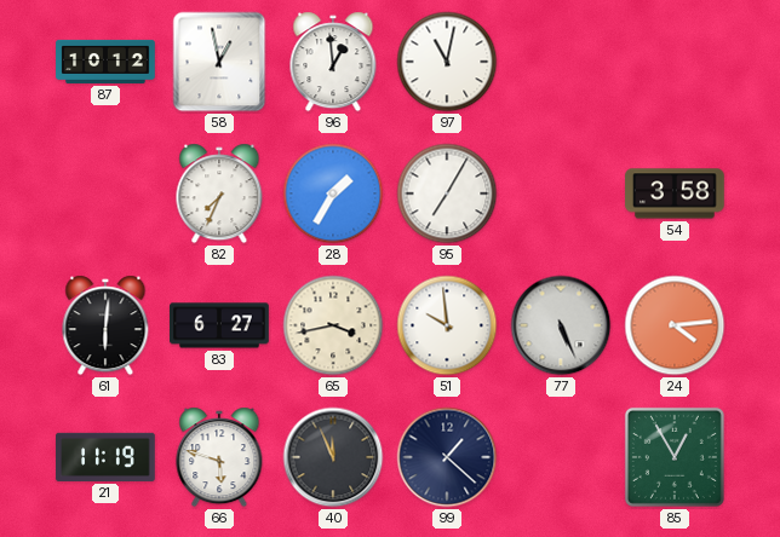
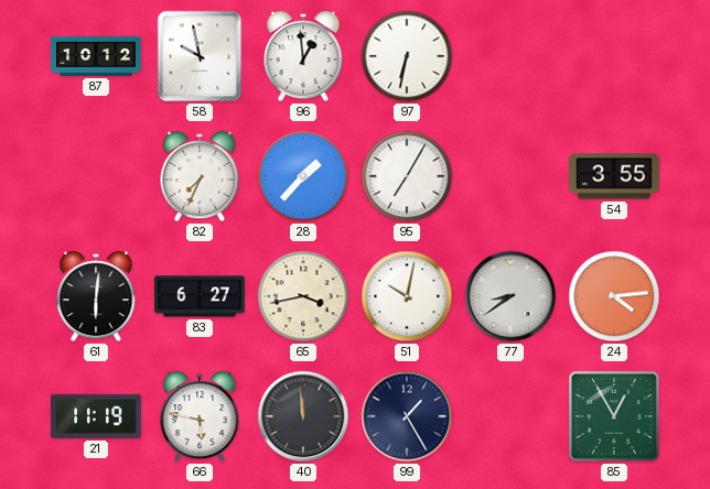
58: 12:58 -> 9:58
97: 11:02 -> 6:32
28: 1:35 -> 1:37
54: 3:58 -> 3:55
51: 9:59 -> 10:02
77: 5:26 -> 8:39
66: 5:48 -> 5:47
40: 11:56 -> 11:59
99: 1:22 -> 1:25
